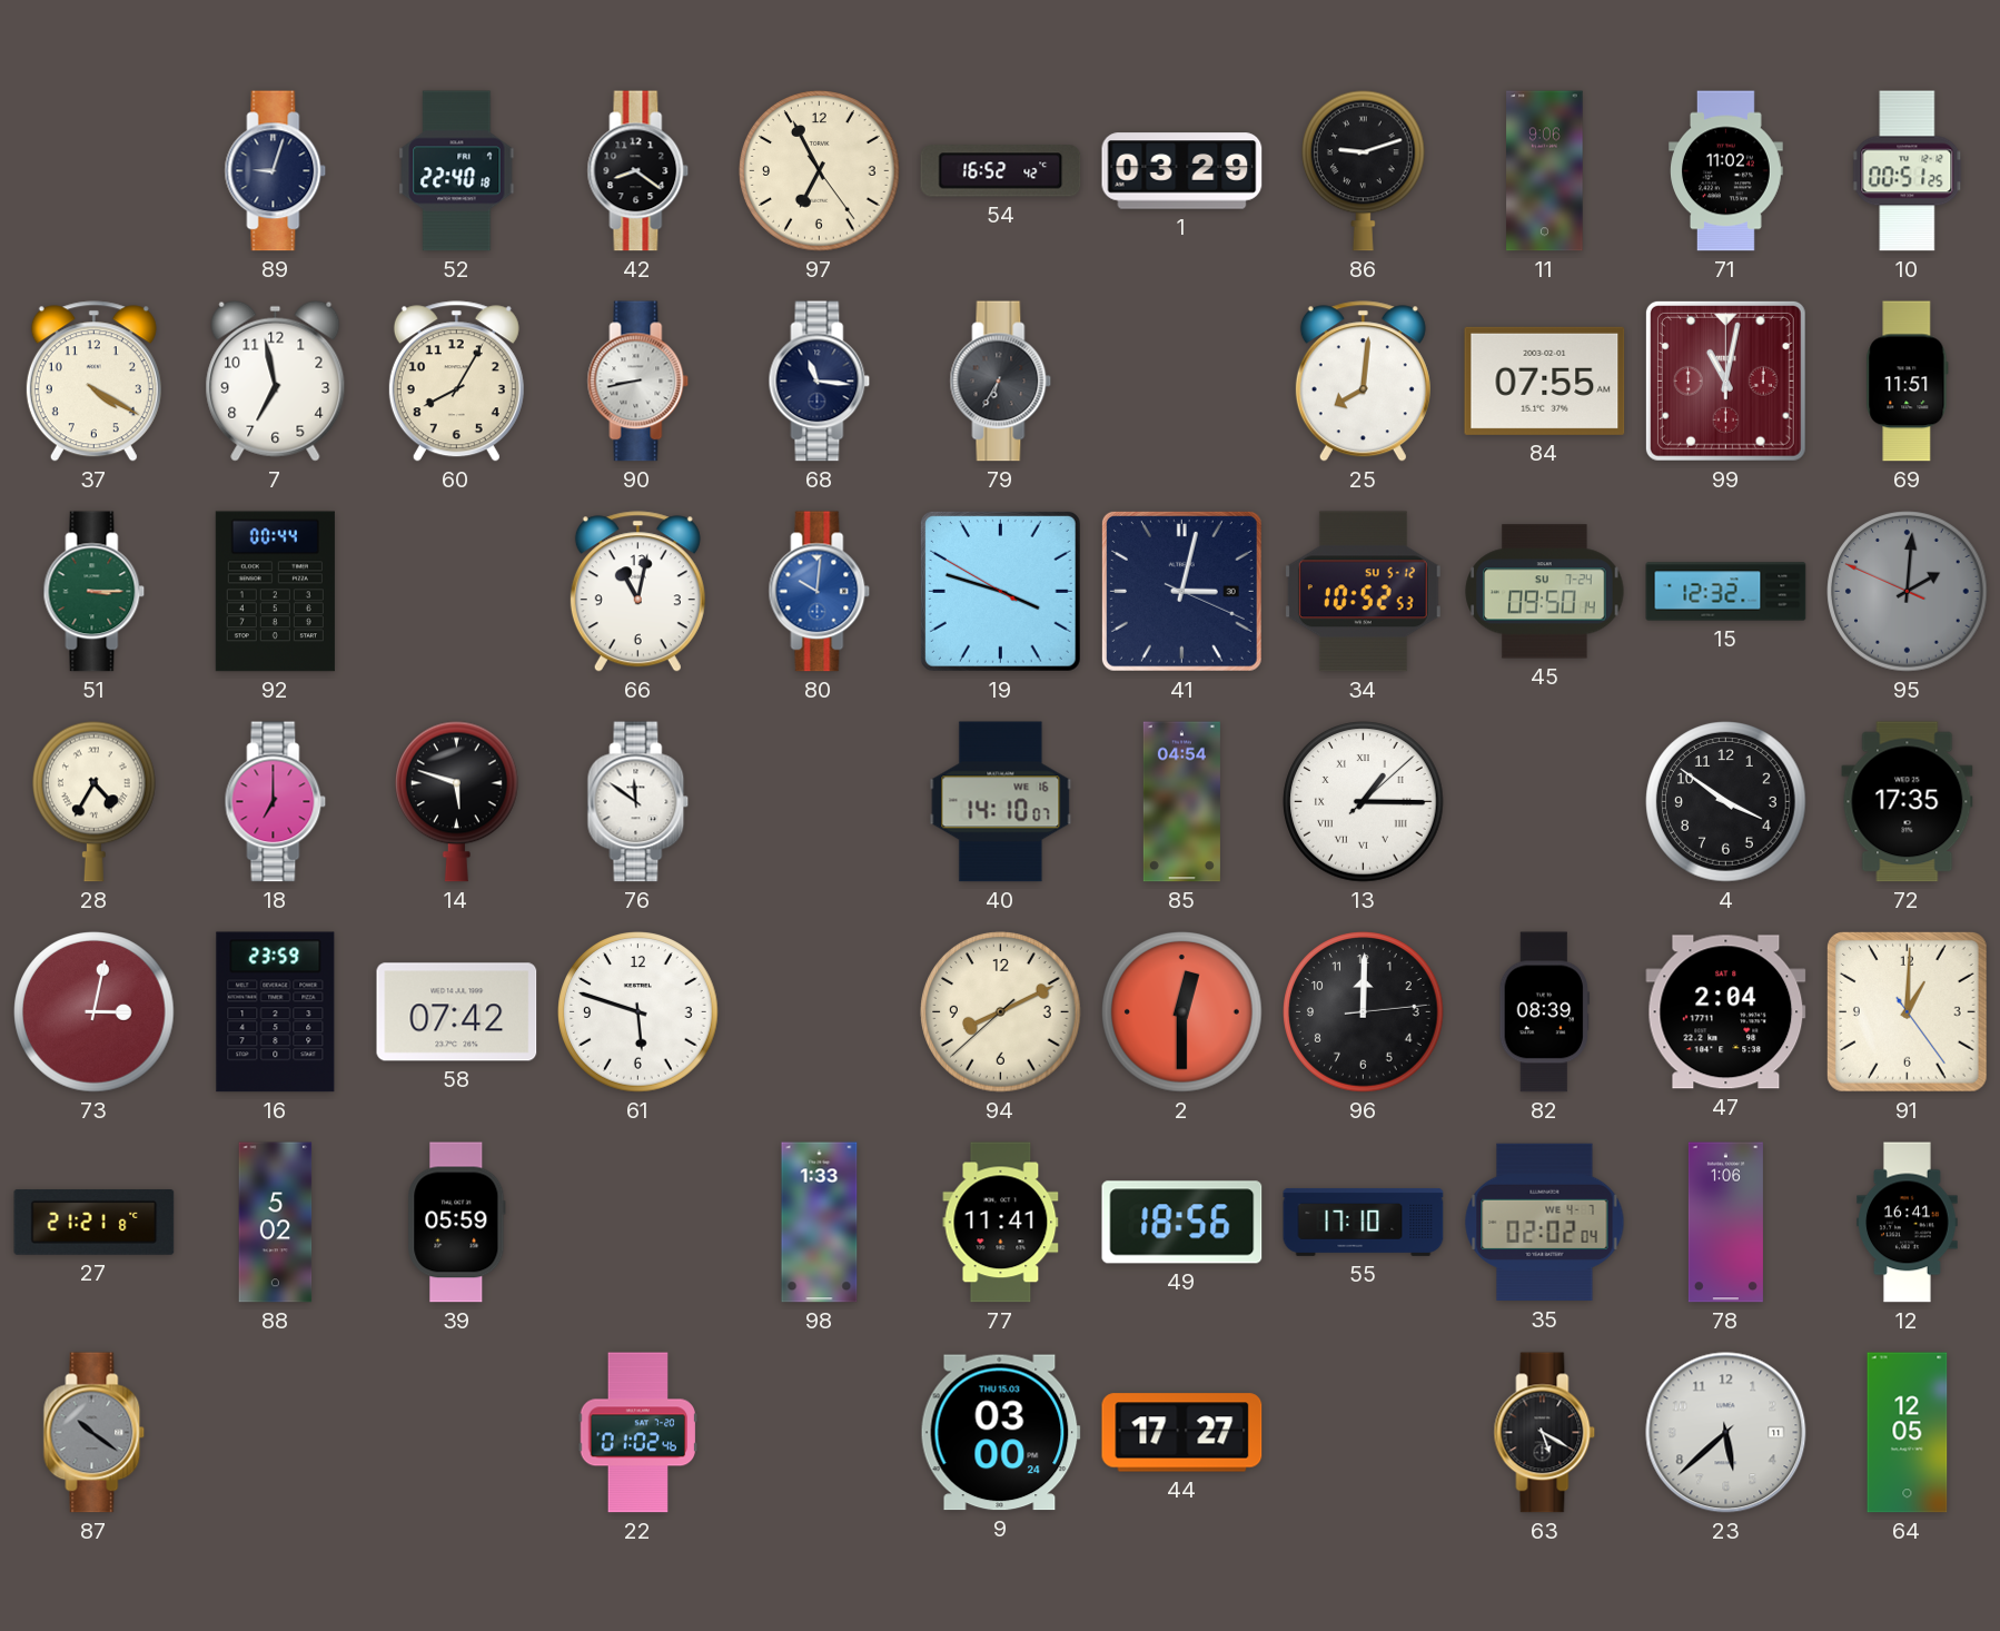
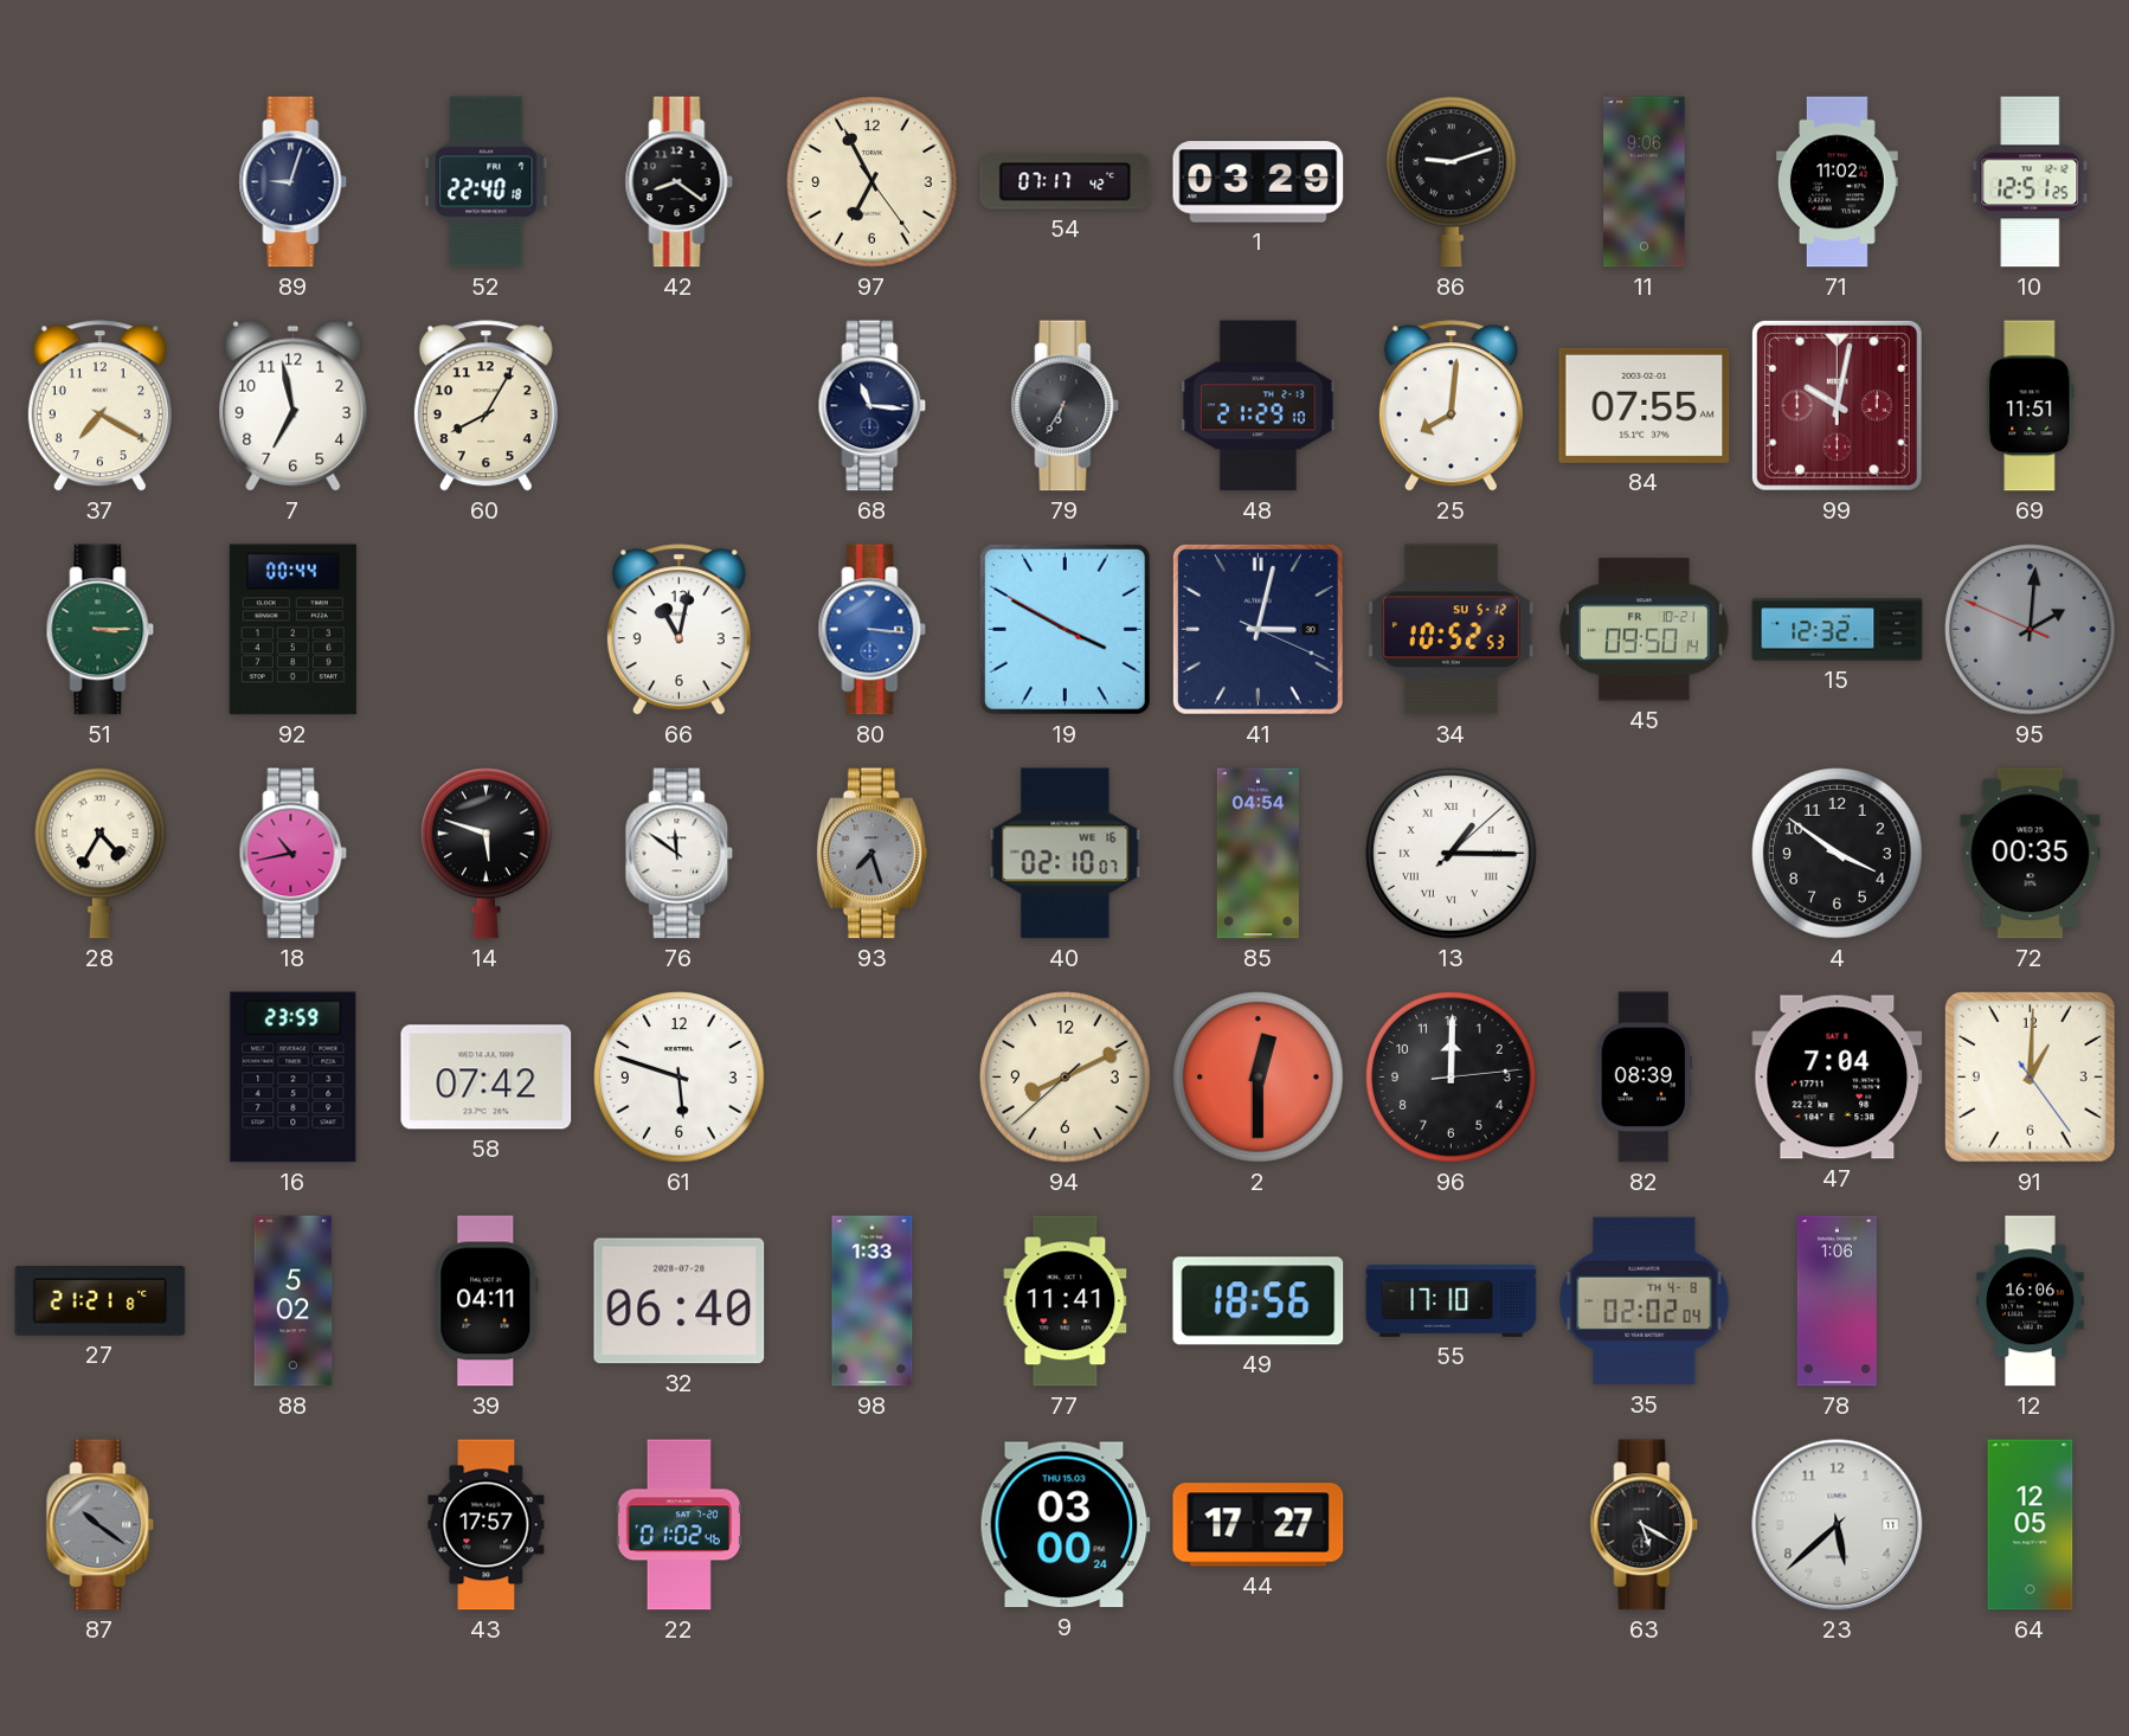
54: 16:52 -> 07:17
10: 00:51 -> 12:51
37: 4:20 -> 7:20
90: 8:43 -> none
48: none -> 21:29
99: 11:02 -> 10:02
80: 10:01 -> 3:16
19: 3:47 -> 3:49
45 date: SU 7-24 -> FR 10-21
18: 7:00 -> 10:43
93: none -> 7:27
40: 14:10 -> 02:10
72: 17:35 -> 00:35
73: 3:02 -> none
47: 2:04 -> 7:04
39: 05:59 -> 04:11
32: none -> 06:40
35 date: WE 4-7 -> TH 4-8
12: 16:41 -> 16:06
43: none -> 17:57
